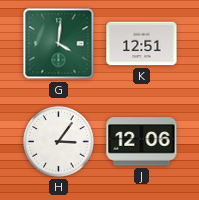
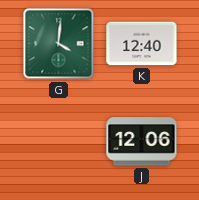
K: 12:51 -> 12:40
H: 3:06 -> none
